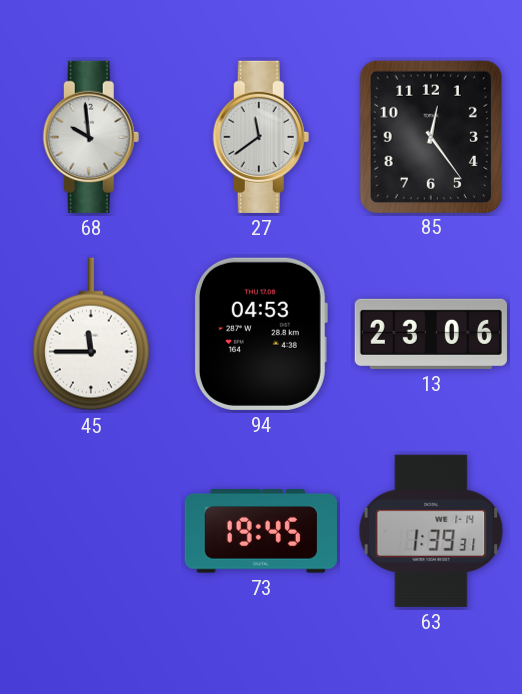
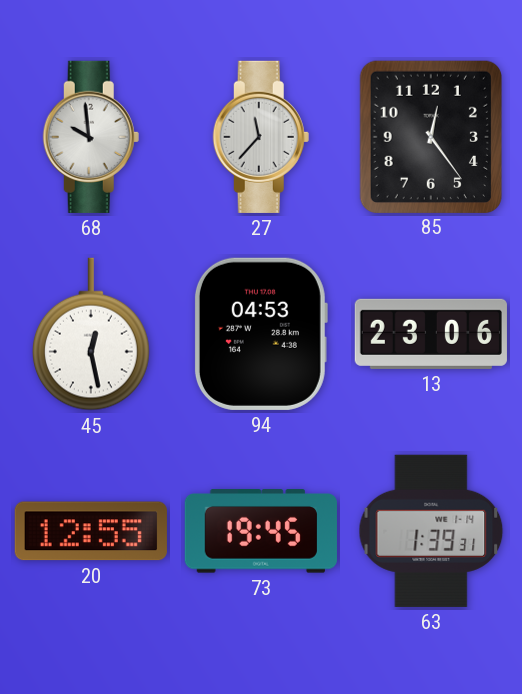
27: 11:39 -> 11:37
45: 11:45 -> 12:28
20: none -> 12:55
